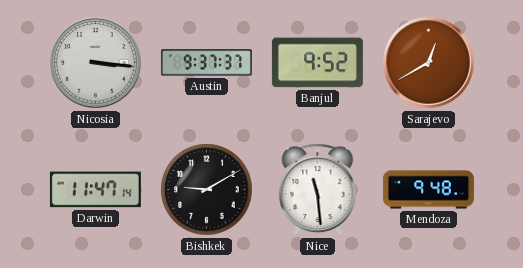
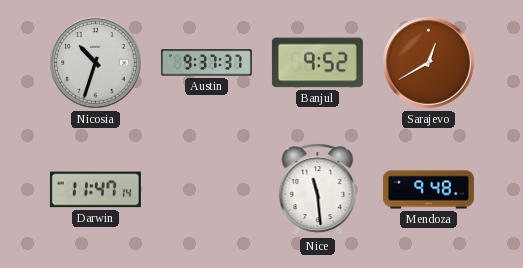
Nicosia: 3:16 -> 10:33
Bishkek: 9:10 -> none
